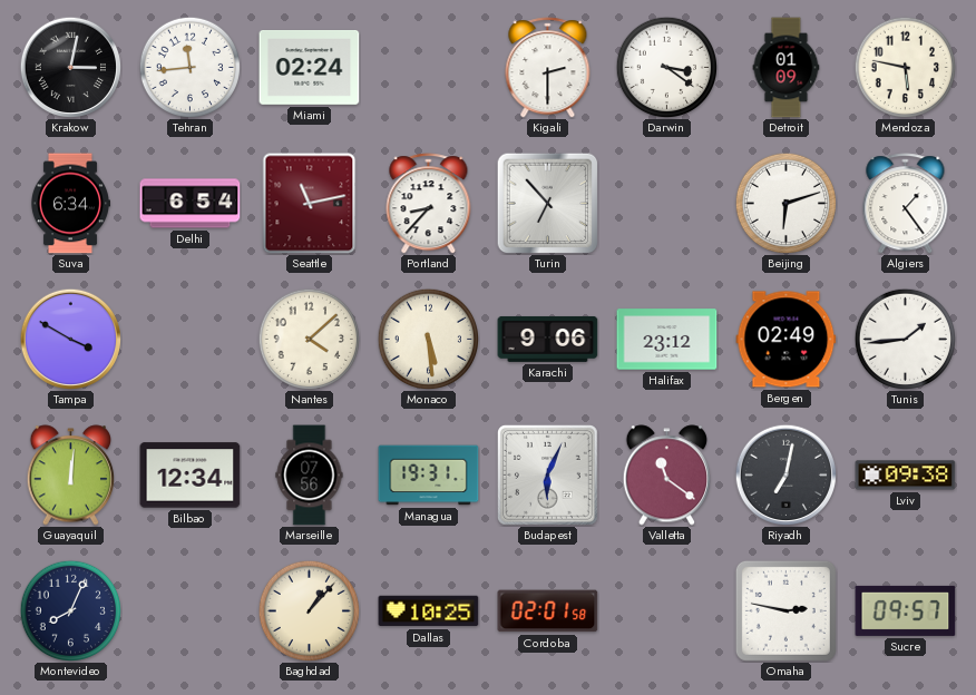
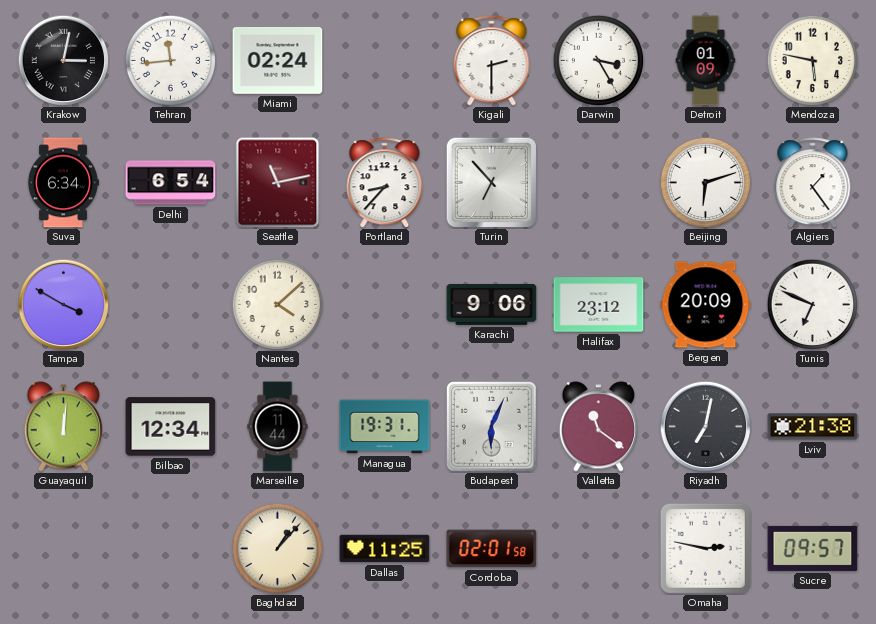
Darwin: 3:21 -> 3:25
Monaco: 5:29 -> none
Bergen: 02:49 -> 20:09
Tunis: 1:44 -> 6:49
Marseille: 07:56 -> 11:44
Lviv: 09:38 -> 21:38
Montevideo: 8:04 -> none
Dallas: 10:25 -> 11:25
